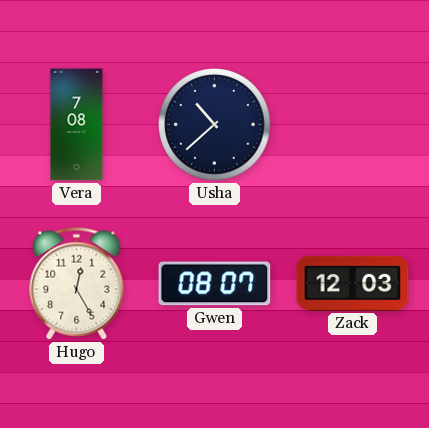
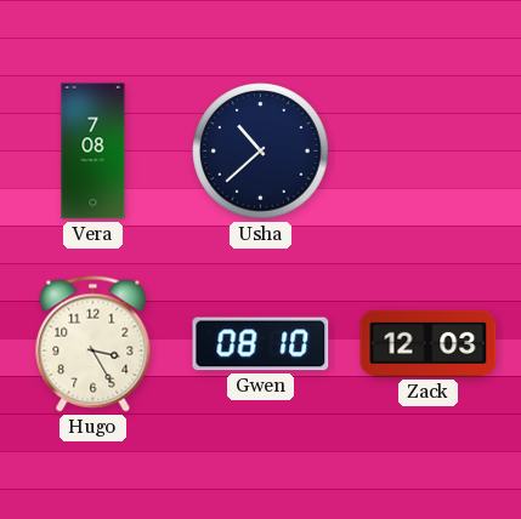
Hugo: 12:25 -> 3:25
Gwen: 08:07 -> 08:10
